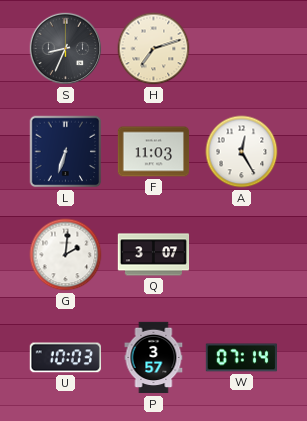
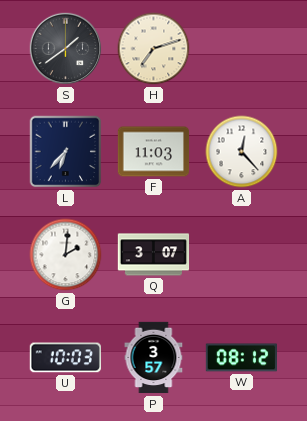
S: 8:34 -> 1:39
L: 6:33 -> 6:37
A: 12:25 -> 12:23
W: 07:14 -> 08:12
